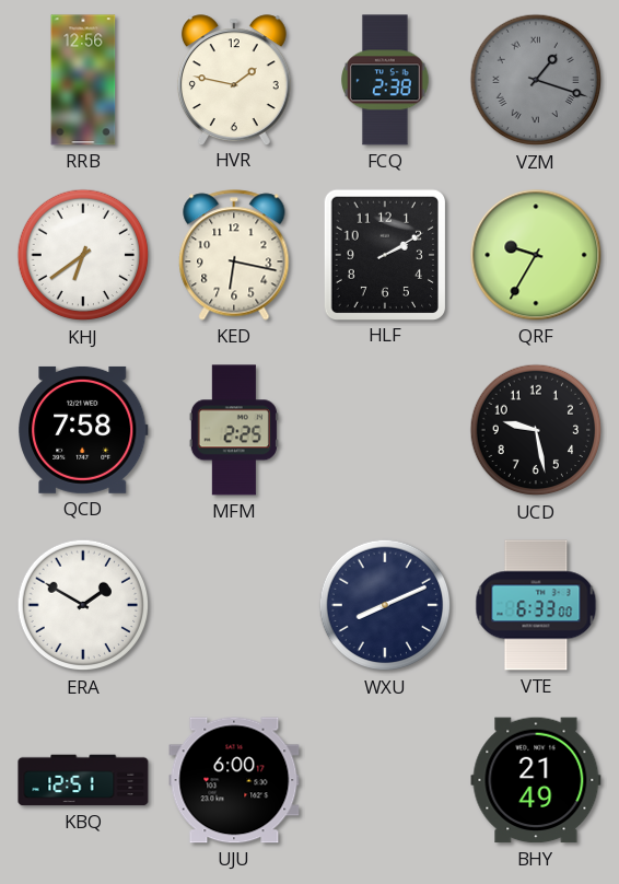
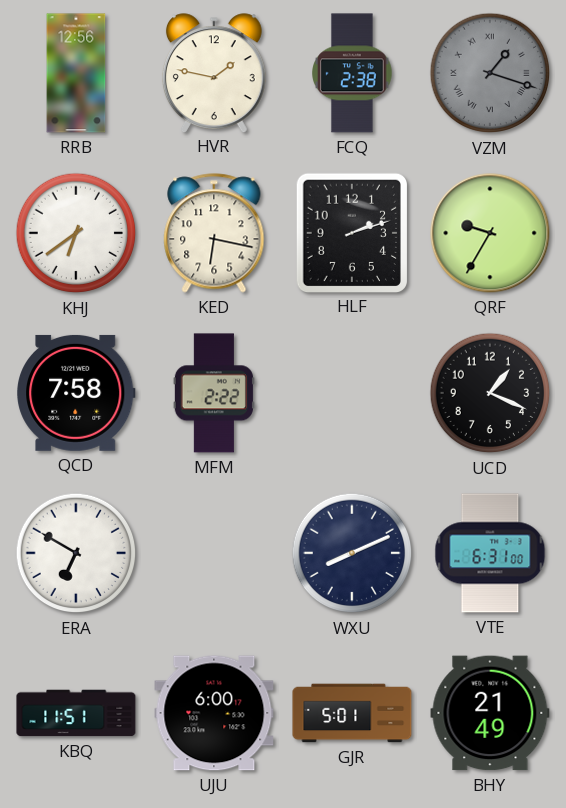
HLF: 2:10 -> 2:12
MFM: 2:25 -> 2:22
UCD: 9:28 -> 1:19
ERA: 1:50 -> 6:50
VTE: 6:33 -> 6:31
KBQ: 12:51 -> 11:51
GJR: none -> 5:01
